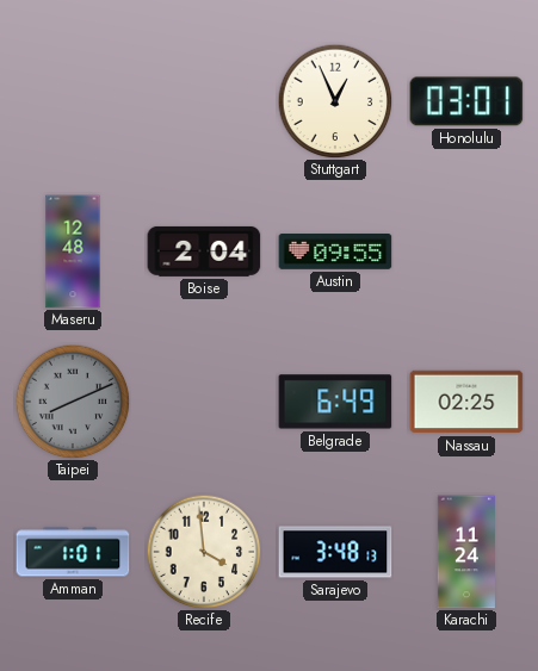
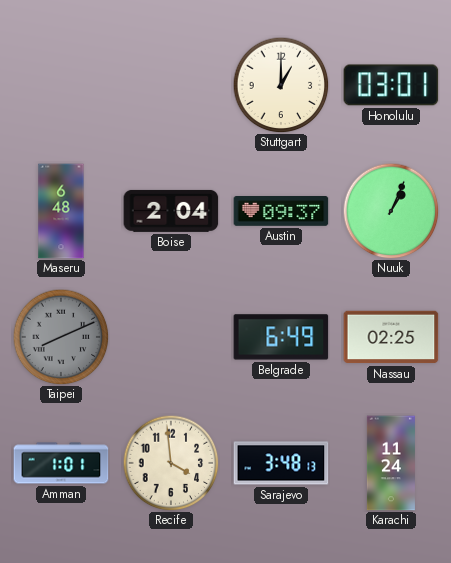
Stuttgart: 12:56 -> 1:00
Maseru: 12:48 -> 6:48
Austin: 09:55 -> 09:37
Nuuk: none -> 1:04
